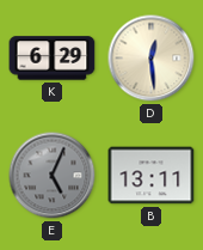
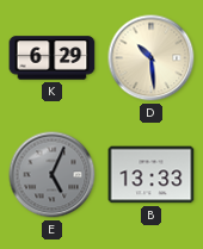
D: 12:29 -> 10:29
B: 13:11 -> 13:33
